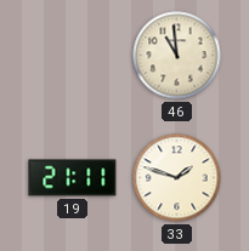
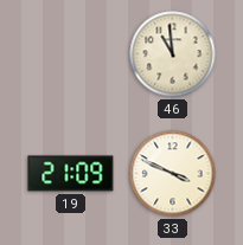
19: 21:11 -> 21:09
33: 1:48 -> 3:49
